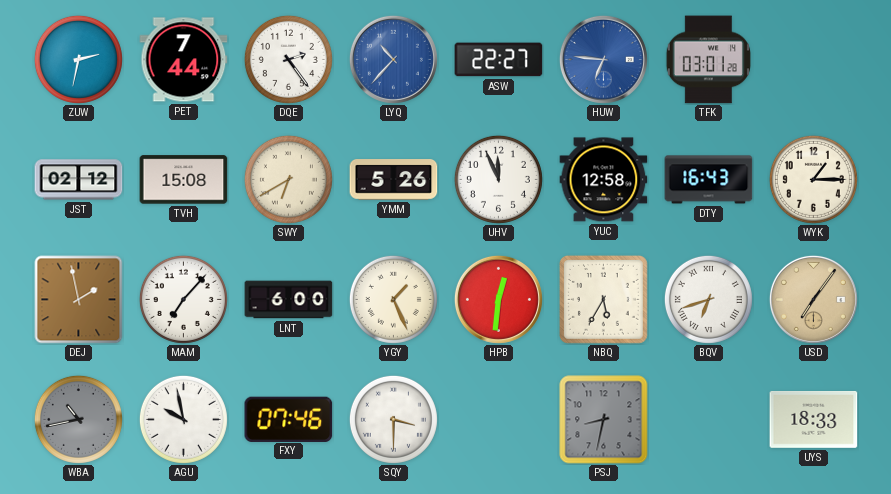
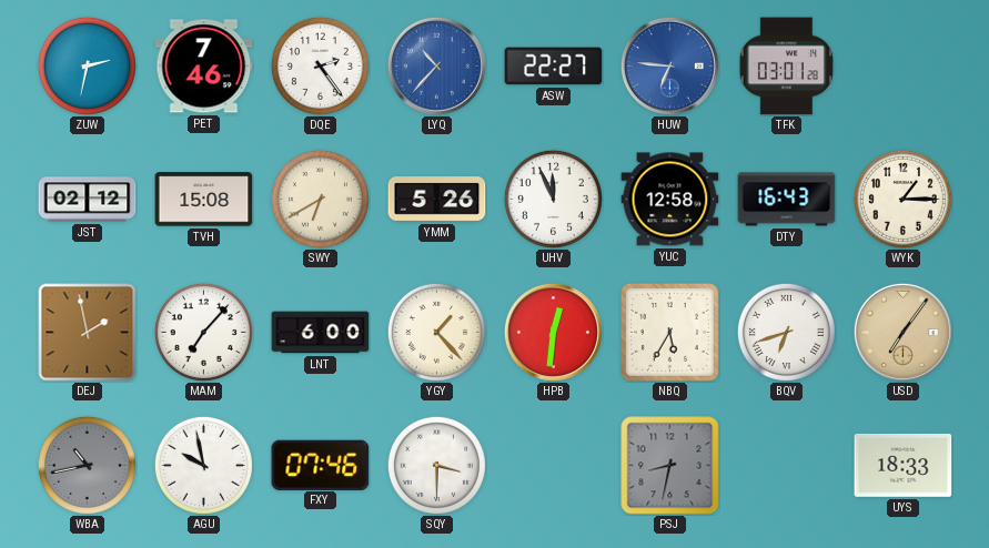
PET: 7:44 -> 7:46
YGY: 1:26 -> 1:23
